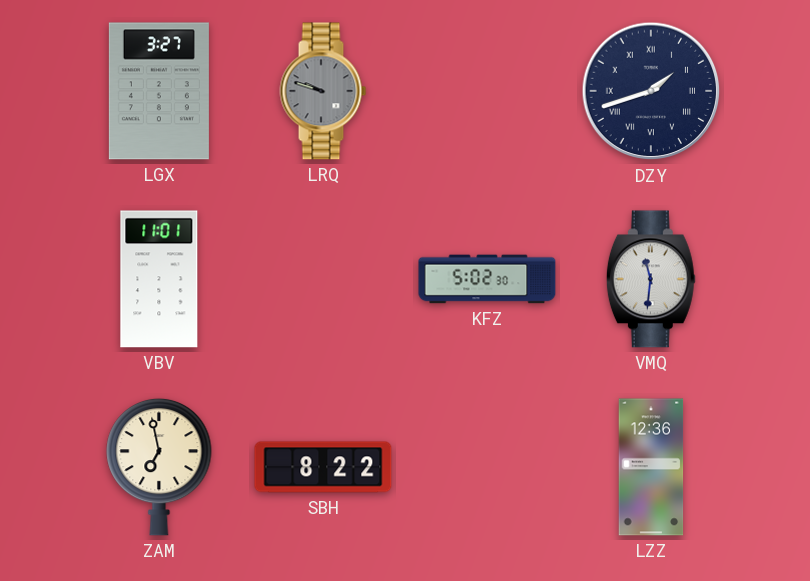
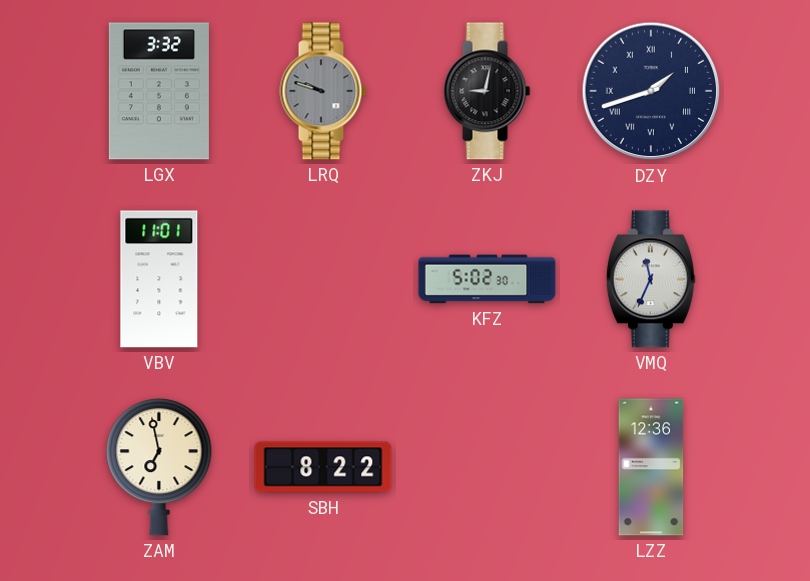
LGX: 3:27 -> 3:32
ZKJ: none -> 9:02
VMQ: 11:31 -> 11:34
